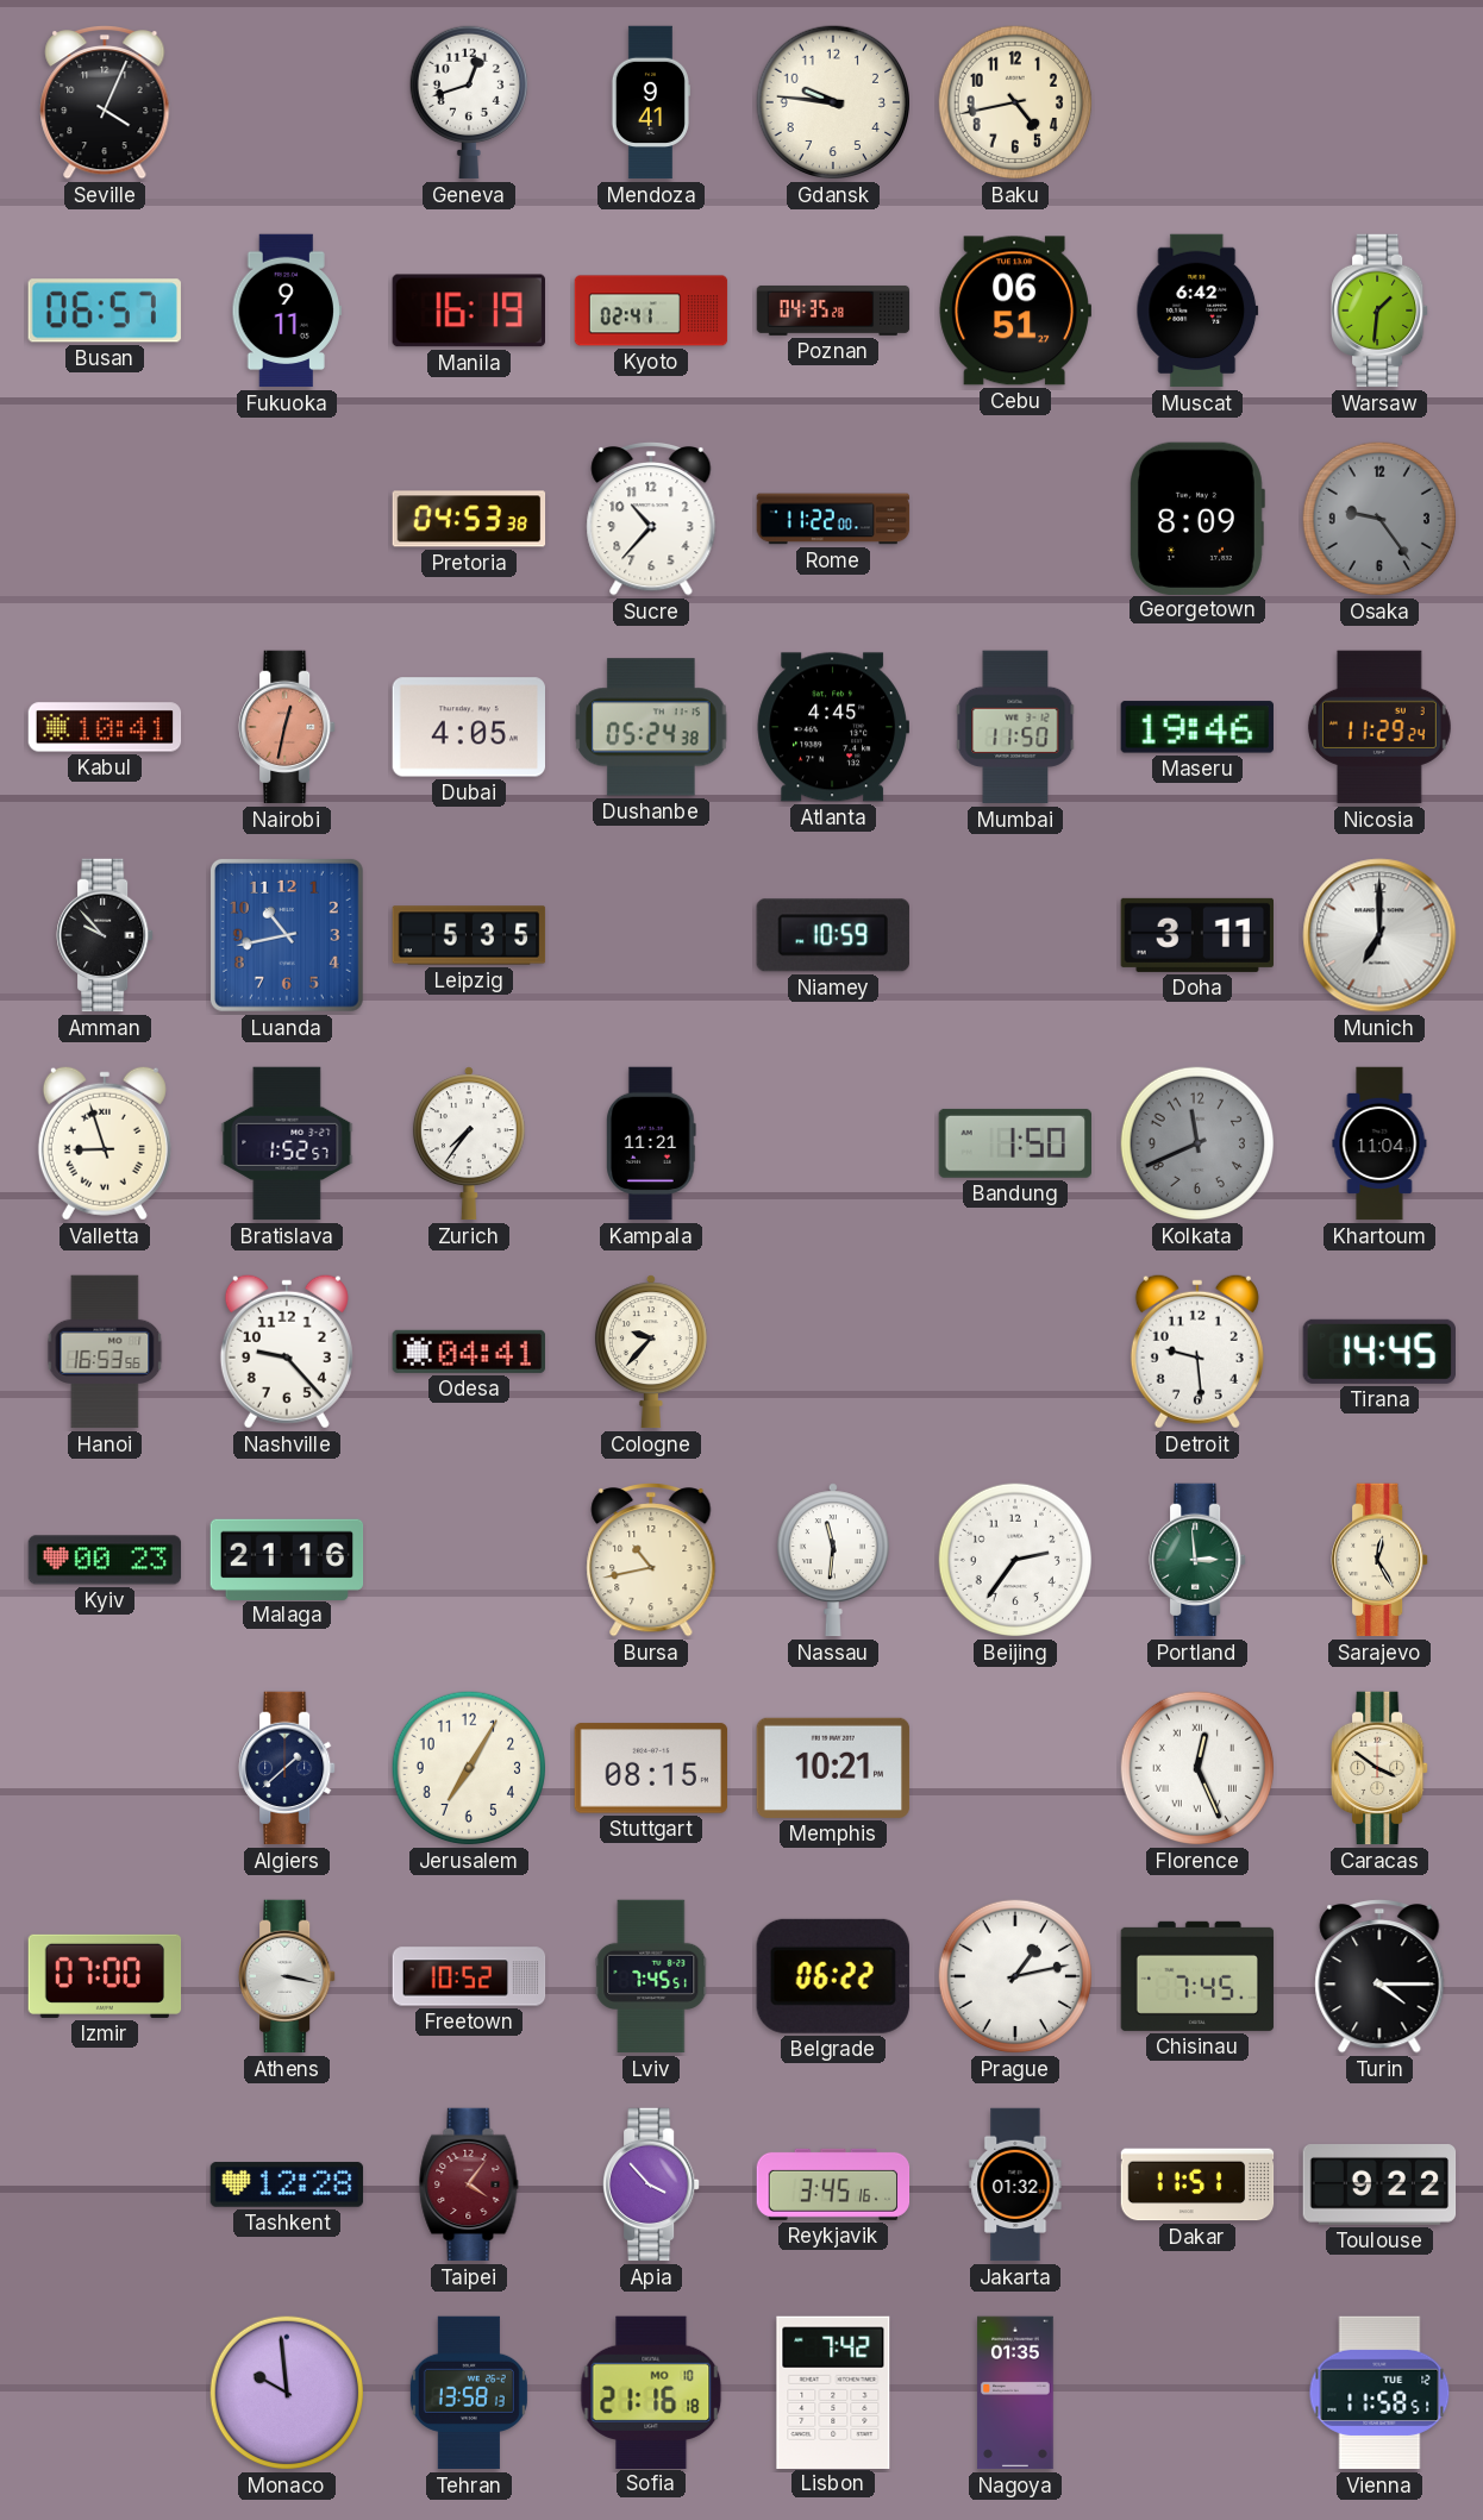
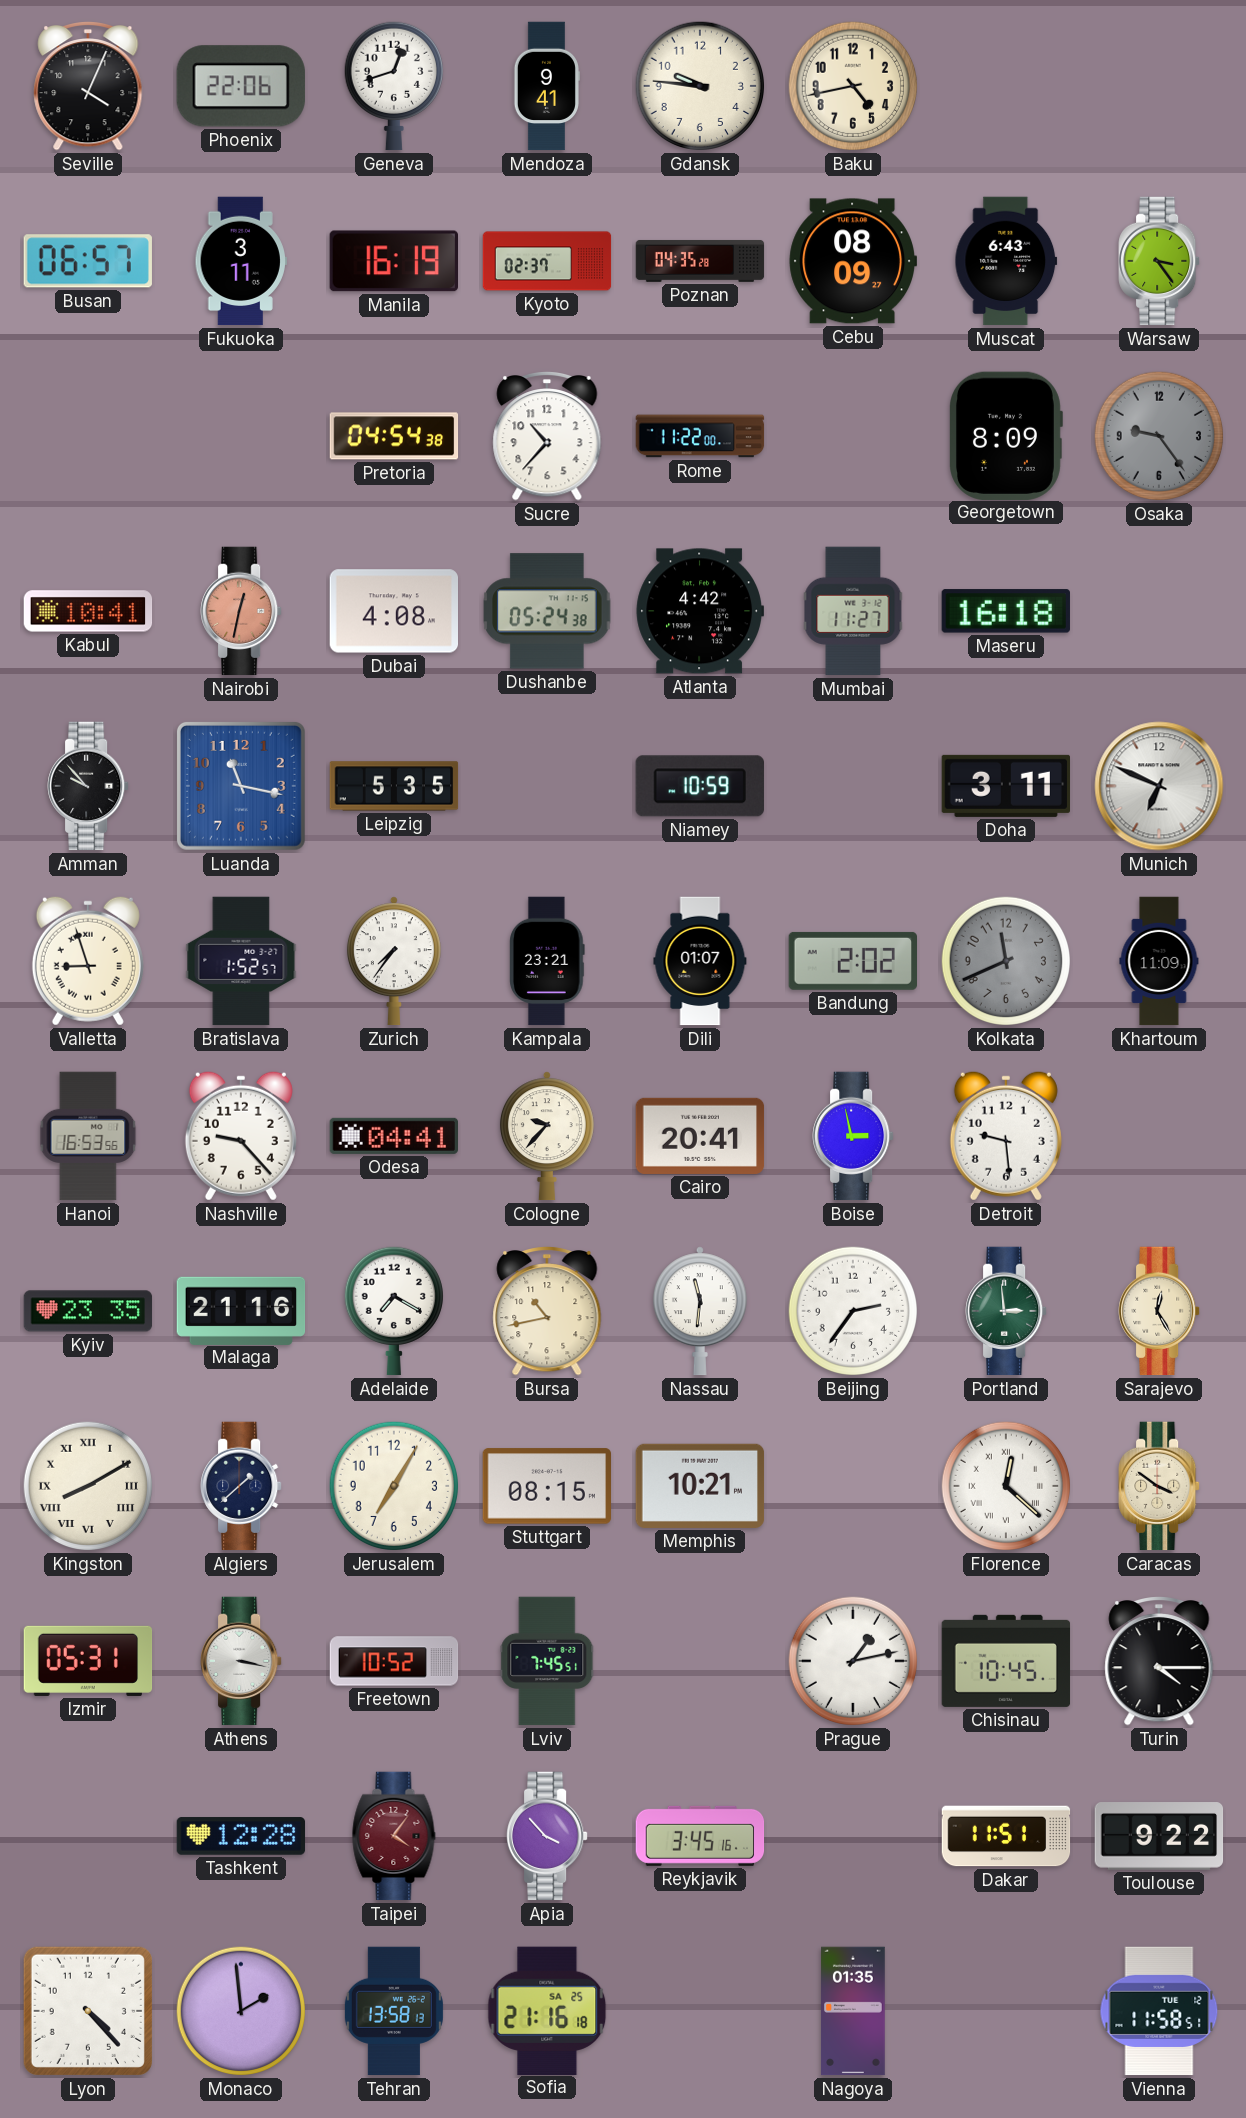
Phoenix: none -> 22:06
Fukuoka: 9:11 -> 3:11
Kyoto: 02:41 -> 02:37
Cebu: 06:51 -> 08:09
Muscat: 6:42 -> 6:43
Warsaw: 1:31 -> 3:24
Pretoria: 04:53 -> 04:54
Dubai: 4:05 -> 4:08
Atlanta: 4:45 -> 4:42
Mumbai: 11:50 -> 11:27
Maseru: 19:46 -> 16:18
Nicosia: 11:29 -> none
Luanda: 10:43 -> 11:17
Munich: 7:00 -> 6:49
Kampala: 11:21 -> 23:21
Dili: none -> 01:07
Bandung: 1:50 -> 2:02
Khartoum: 11:04 -> 11:09
Cairo: none -> 20:41
Boise: none -> 2:58
Tirana: 14:45 -> none
Kyiv: 00:23 -> 23:35
Adelaide: none -> 7:20
Kingston: none -> 8:10
Florence: 12:26 -> 12:22
Izmir: 07:00 -> 05:31
Belgrade: 06:22 -> none
Chisinau: 7:45 -> 10:45
Jakarta: 01:32 -> none
Lyon: none -> 4:23
Monaco: 9:59 -> 1:59
Sofia date: MO 10 -> SA 25
Lisbon: 7:42 -> none
